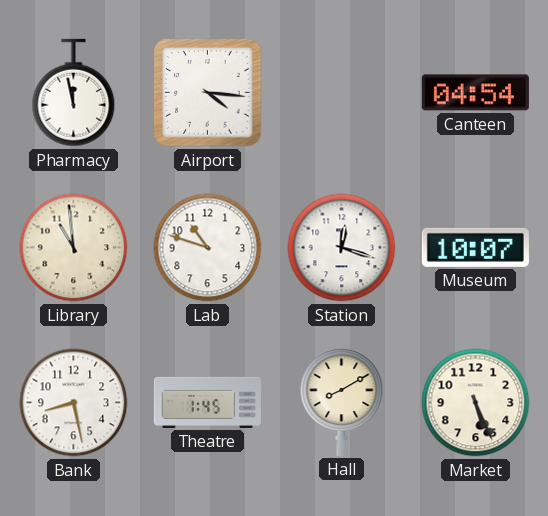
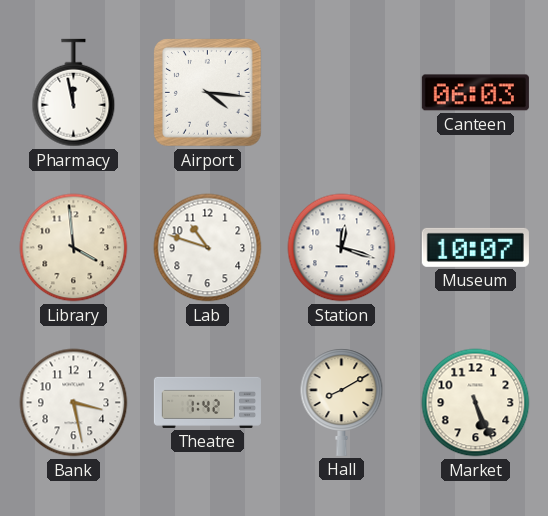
Canteen: 04:54 -> 06:03
Library: 10:59 -> 3:59
Bank: 8:28 -> 3:28
Theatre: 1:45 -> 1:42
